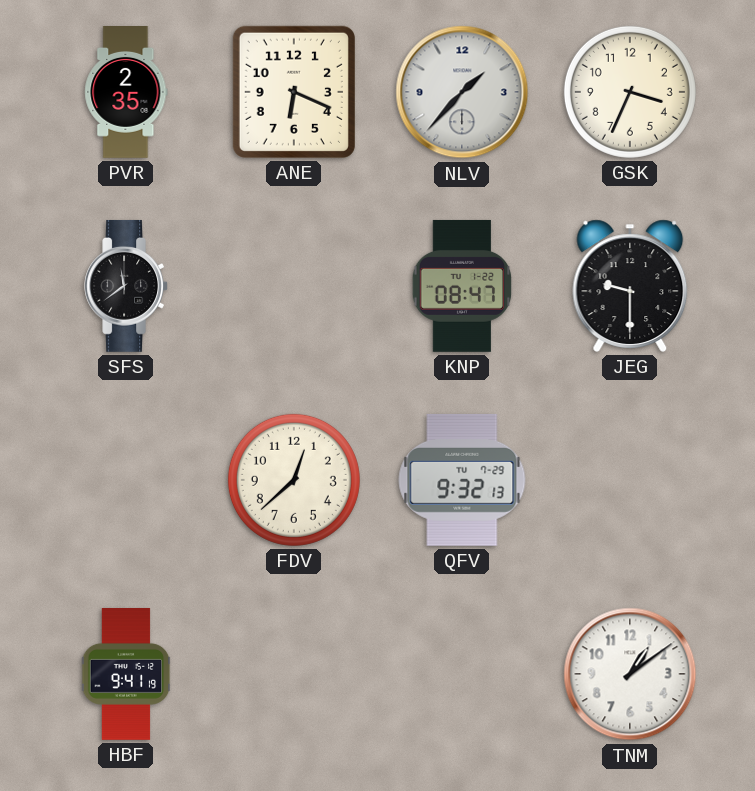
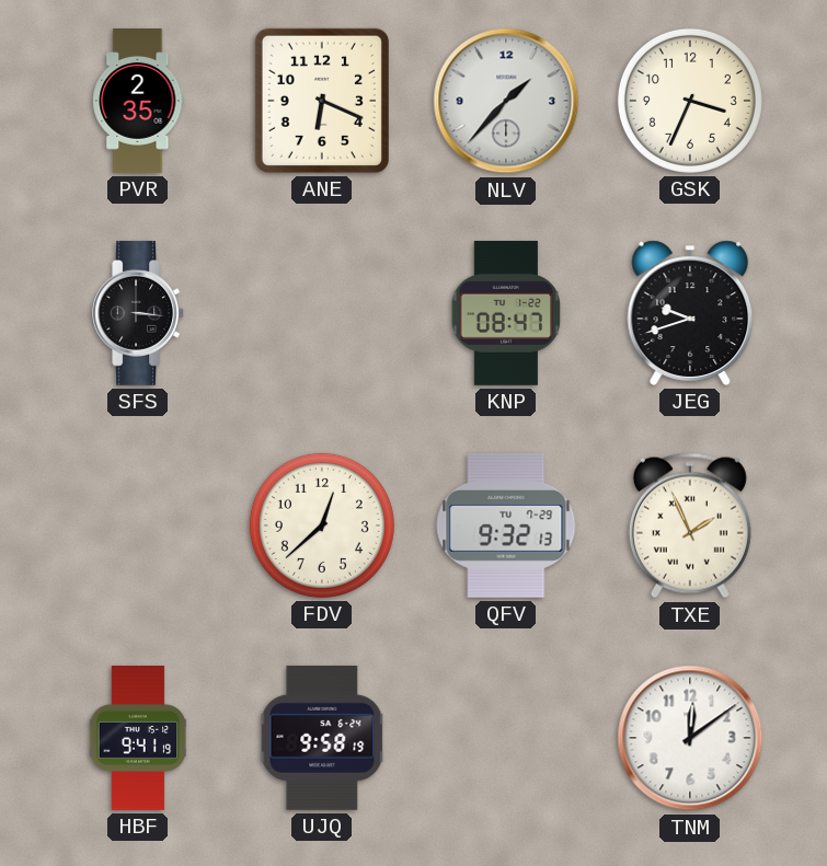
SFS: 11:39 -> 3:16
JEG: 9:30 -> 9:42
TXE: none -> 1:56
UJQ: none -> 9:58
TNM: 1:09 -> 12:09
